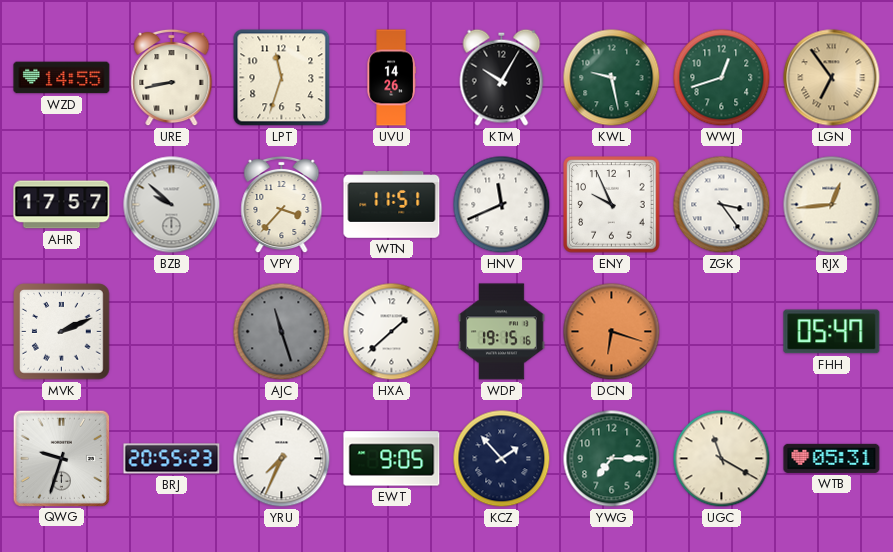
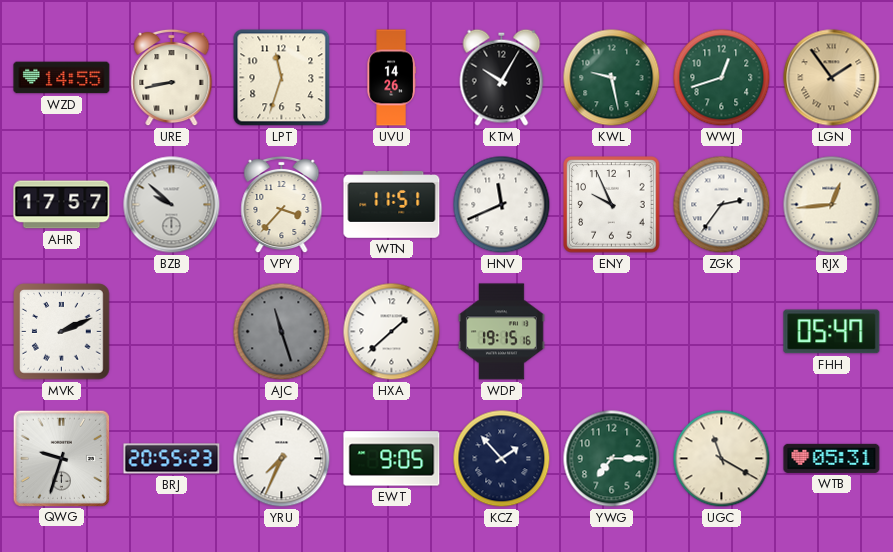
LGN: 6:54 -> 1:54
ZGK: 3:24 -> 2:36
DCN: 6:18 -> none
